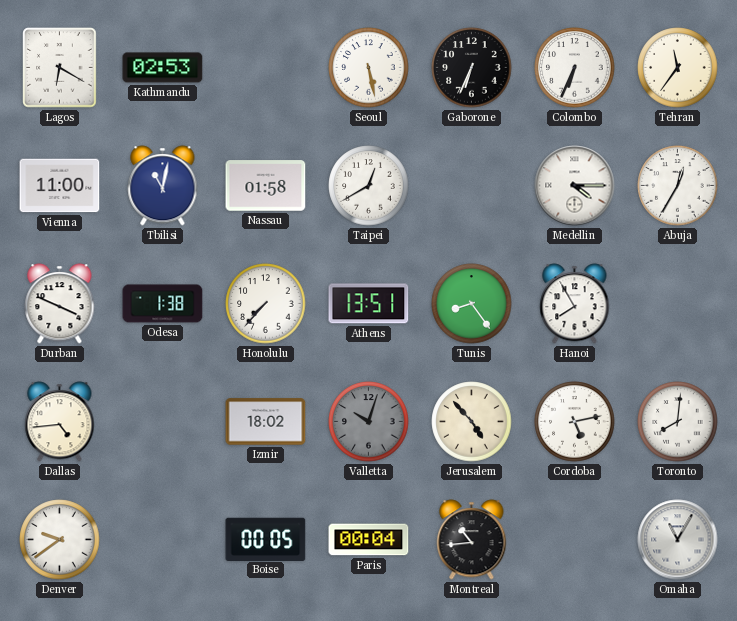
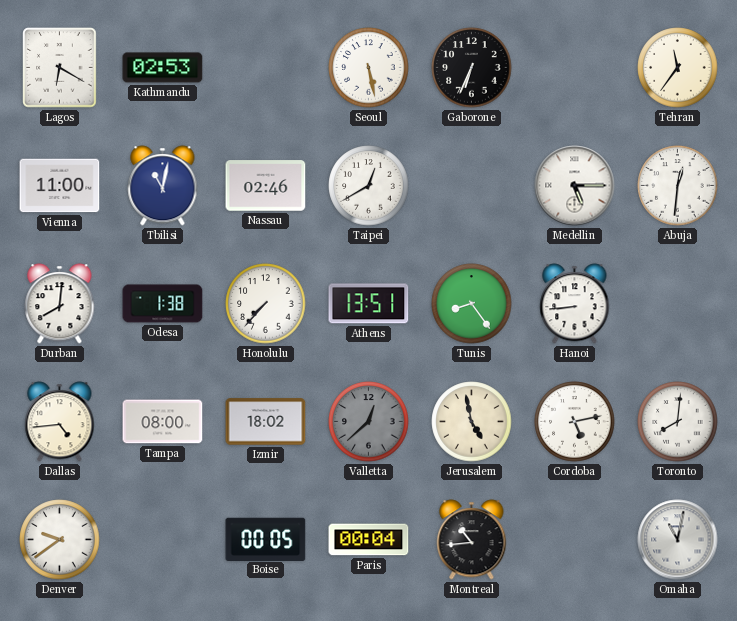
Colombo: 6:34 -> none
Nassau: 01:58 -> 02:46
Medellin: 4:15 -> 5:15
Abuja: 12:35 -> 12:31
Durban: 3:49 -> 8:01
Hanoi: 7:55 -> 8:44
Tampa: none -> 08:00
Valletta: 10:03 -> 12:38
Jerusalem: 4:53 -> 4:58
Omaha: 11:05 -> 11:02
